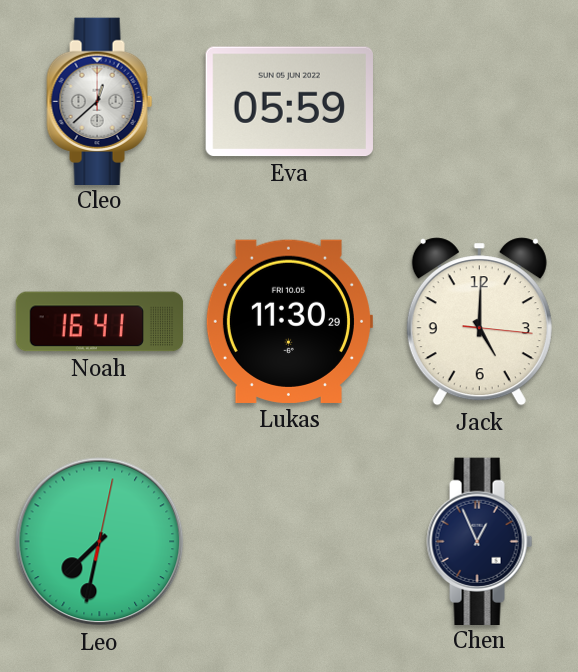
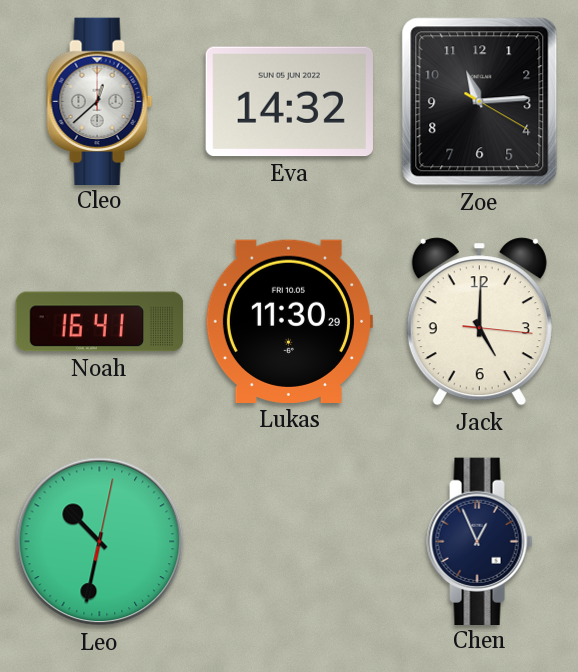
Eva: 05:59 -> 14:32
Zoe: none -> 11:14
Leo: 7:32 -> 10:32
